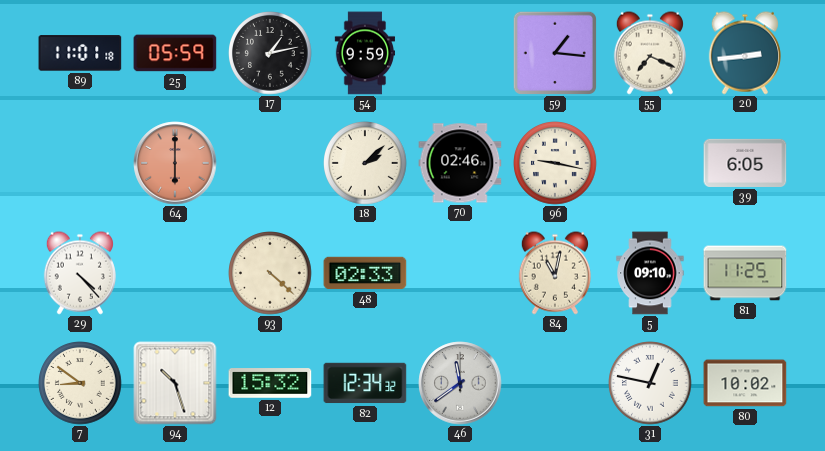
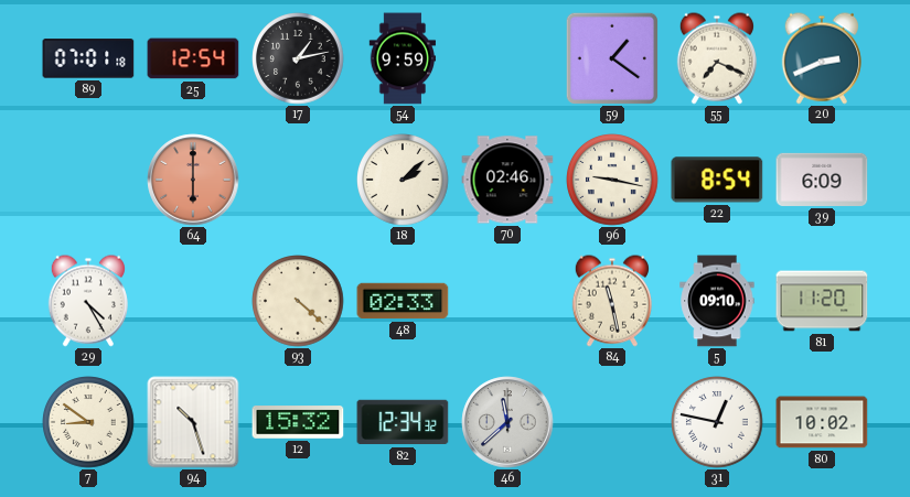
89: 11:01 -> 07:01
25: 05:59 -> 12:54
59: 1:16 -> 1:21
20: 2:44 -> 2:41
22: none -> 8:54
39: 6:05 -> 6:09
29: 4:23 -> 4:25
84: 11:02 -> 11:28
81: 11:25 -> 11:20
46: 11:39 -> 11:38
